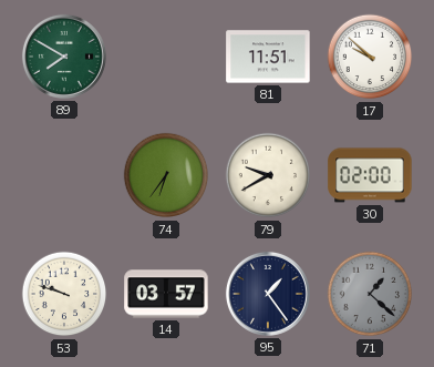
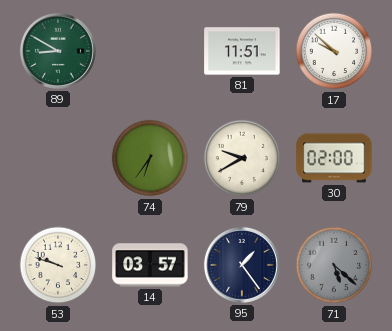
89: 7:50 -> 8:50
71: 1:22 -> 5:22
